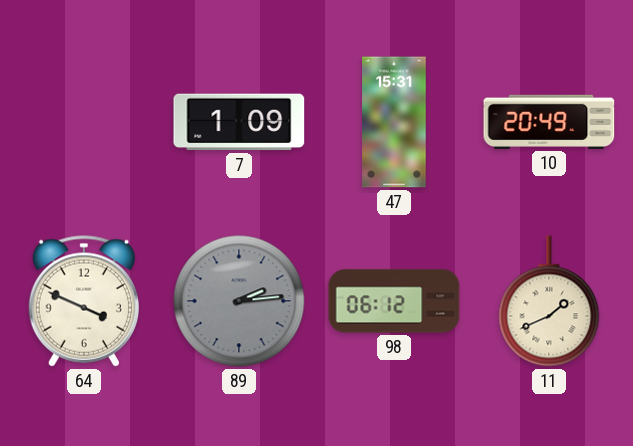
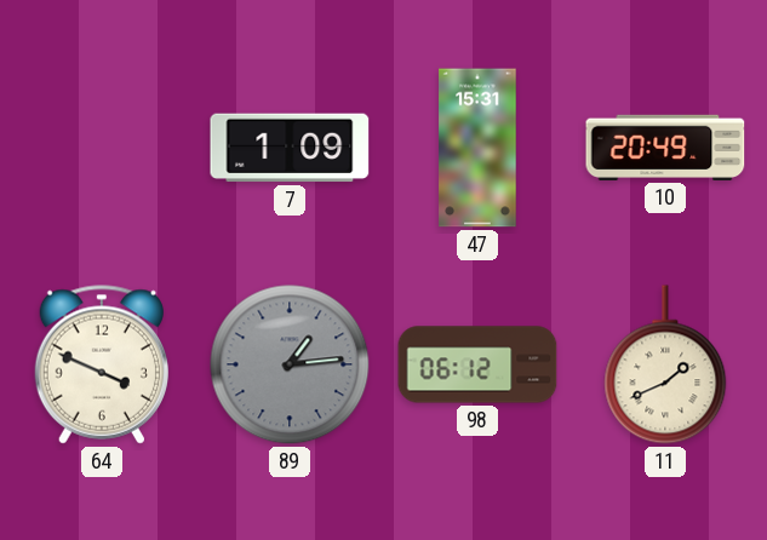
89: 2:14 -> 1:14
